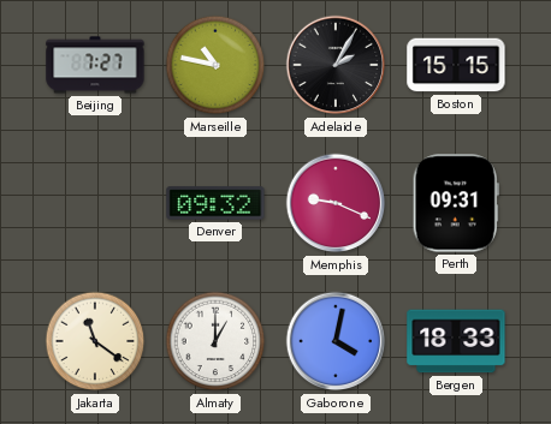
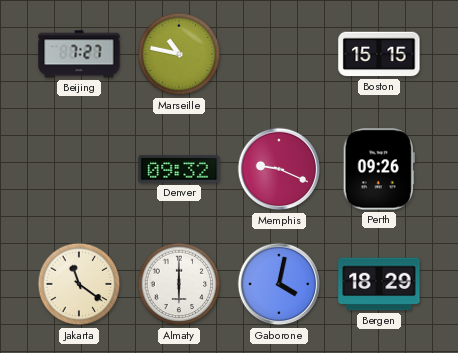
Adelaide: 2:05 -> none
Perth: 09:31 -> 09:26
Almaty: 1:00 -> 6:00
Bergen: 18:33 -> 18:29
